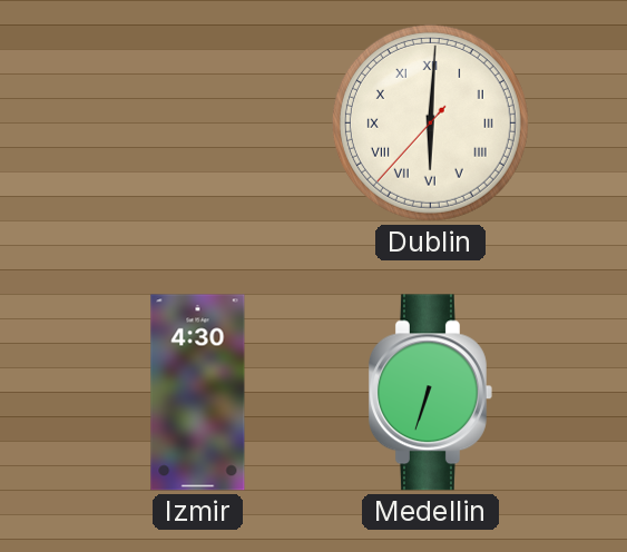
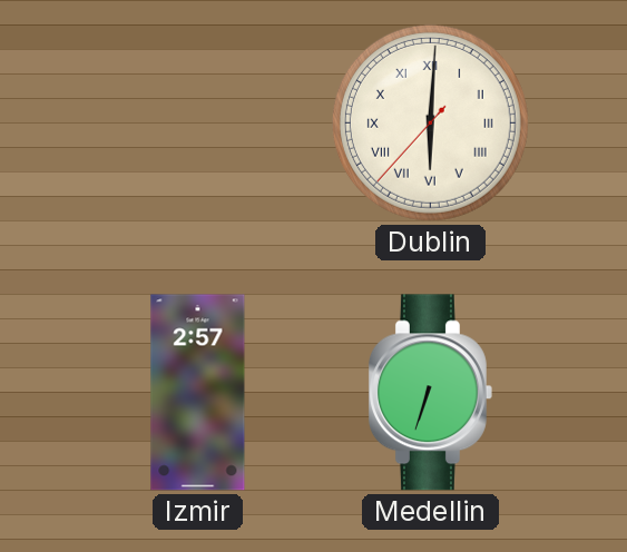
Izmir: 4:30 -> 2:57
